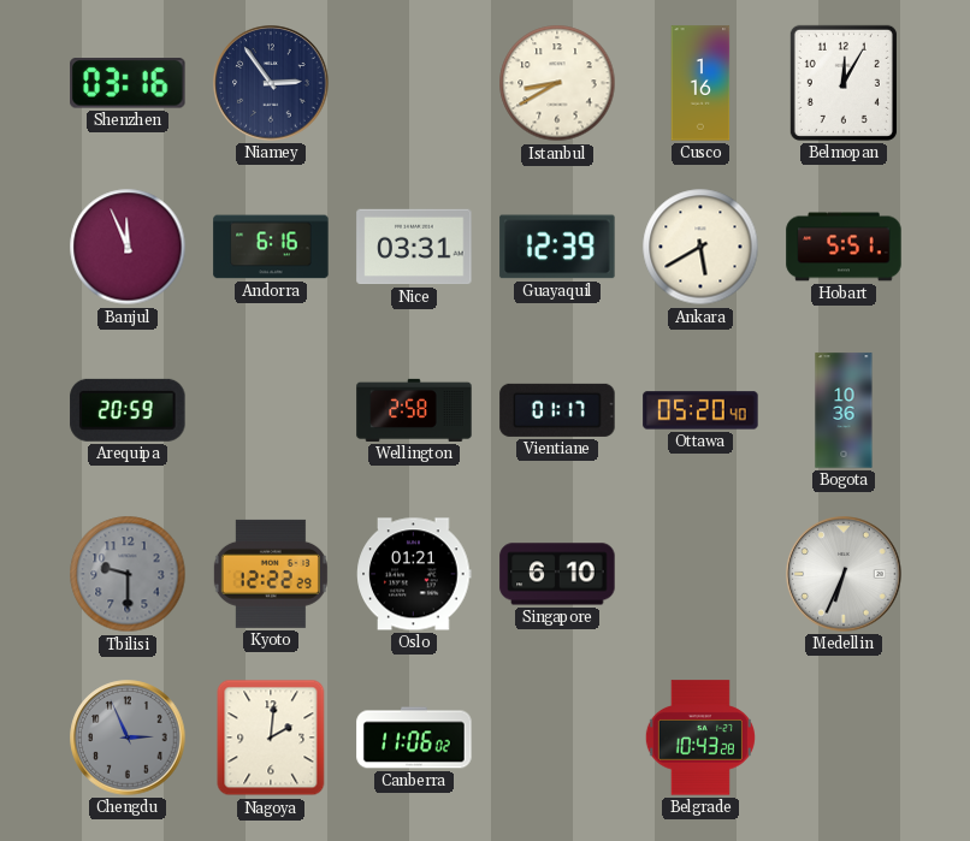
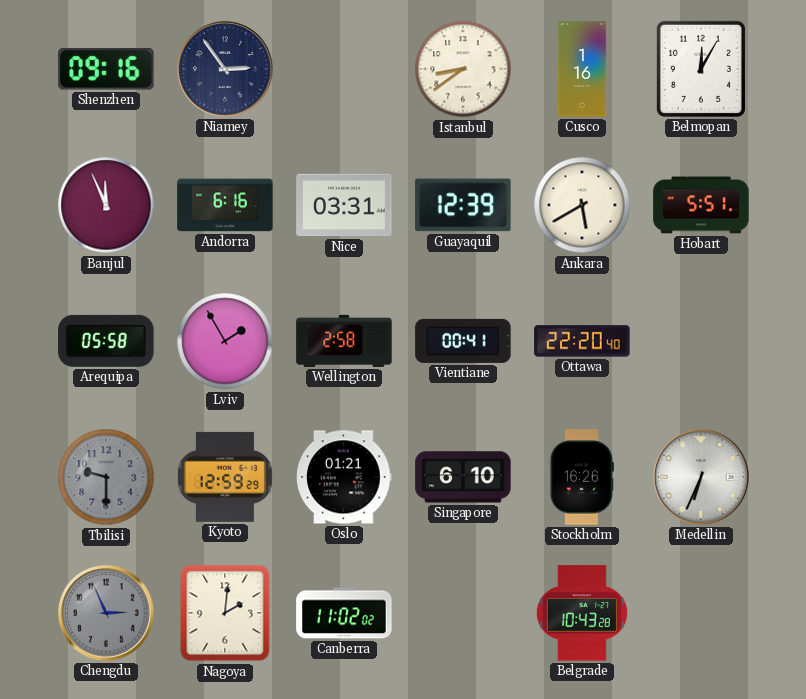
Shenzhen: 03:16 -> 09:16
Istanbul: 8:40 -> 8:39
Arequipa: 20:59 -> 05:58
Lviv: none -> 1:55
Vientiane: 01:17 -> 00:41
Ottawa: 05:20 -> 22:20
Bogota: 10:36 -> none
Kyoto: 12:22 -> 12:59
Stockholm: none -> 16:26
Canberra: 11:06 -> 11:02
